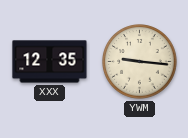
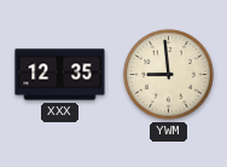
YWM: 9:16 -> 8:59
